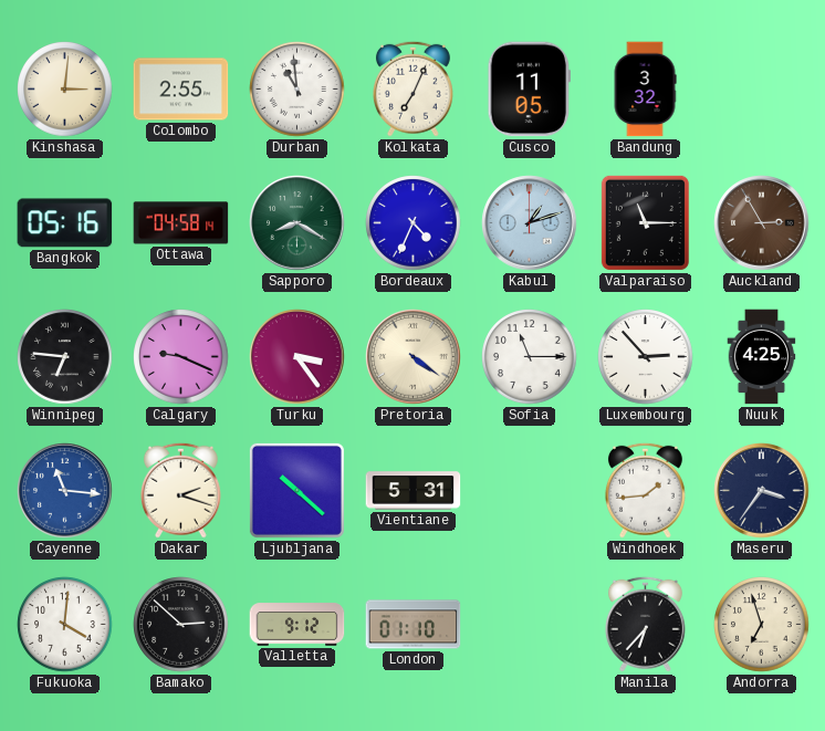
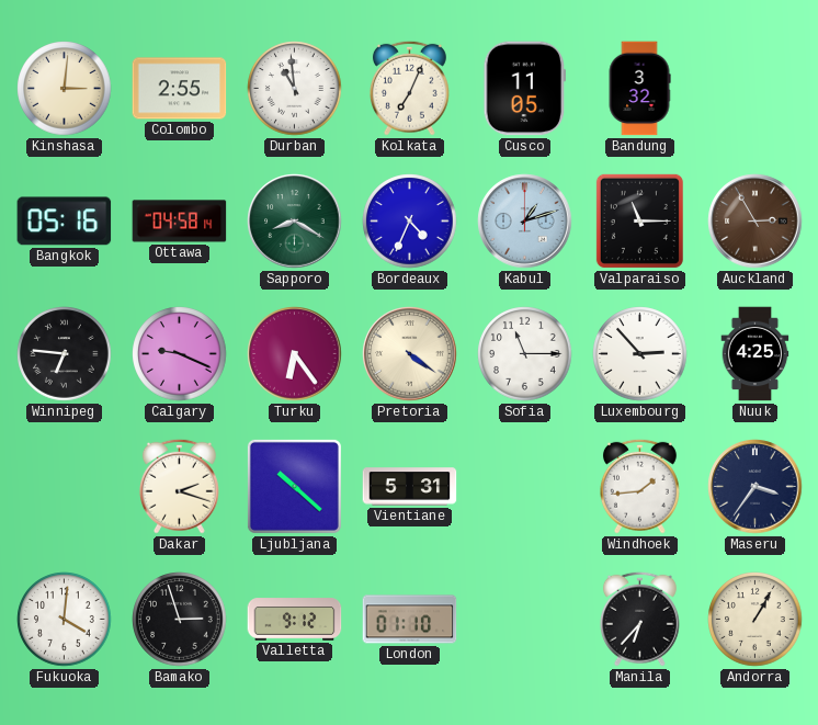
Turku: 3:24 -> 6:24
Cayenne: 11:16 -> none
Bamako: 2:52 -> 2:57
Andorra: 6:57 -> 1:05
